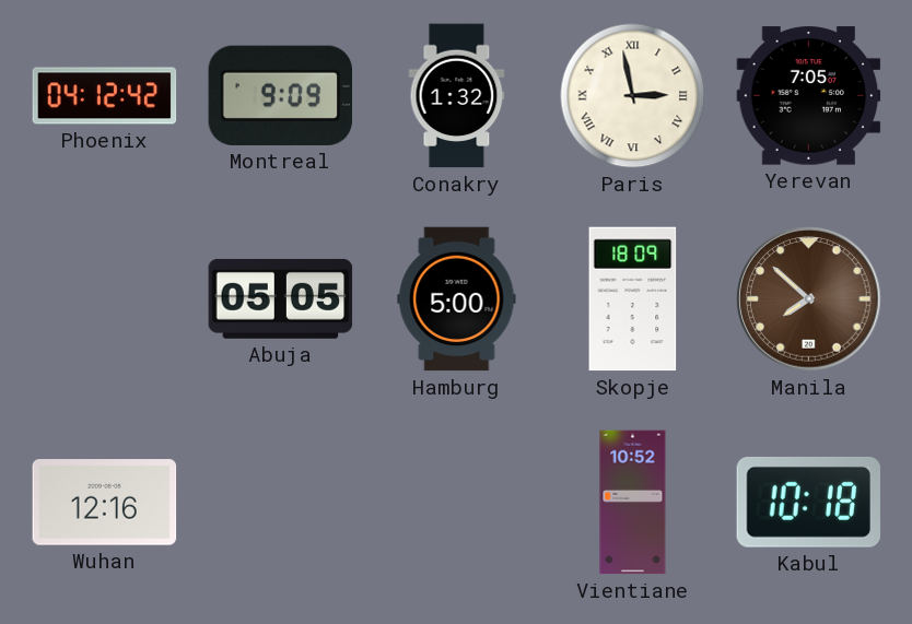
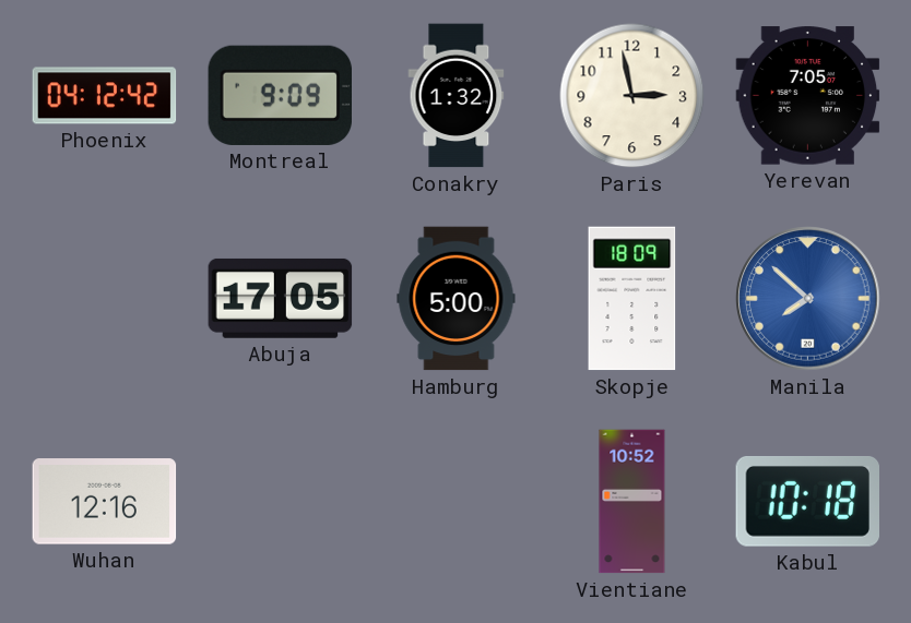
Paris numerals: Roman -> Arabic
Abuja: 05:05 -> 17:05
Manila dial: brown -> blue
